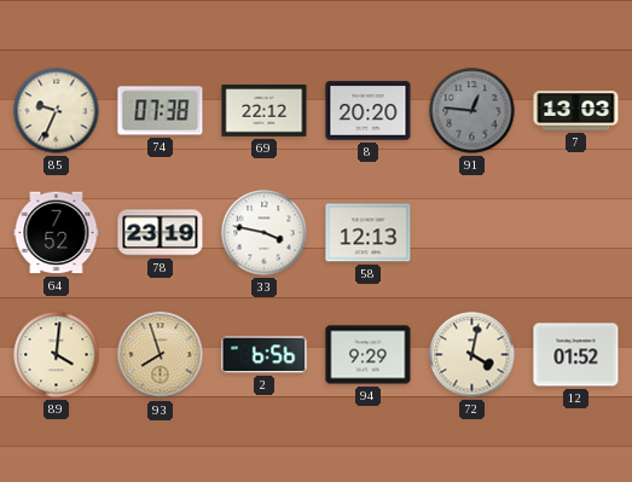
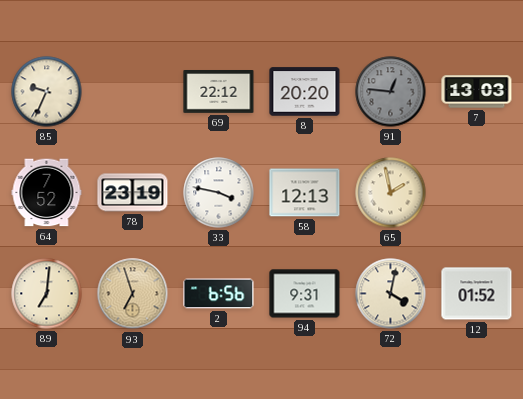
74: 07:38 -> none
65: none -> 1:58
89: 4:01 -> 7:01
93: 7:57 -> 6:57
94: 9:29 -> 9:31
